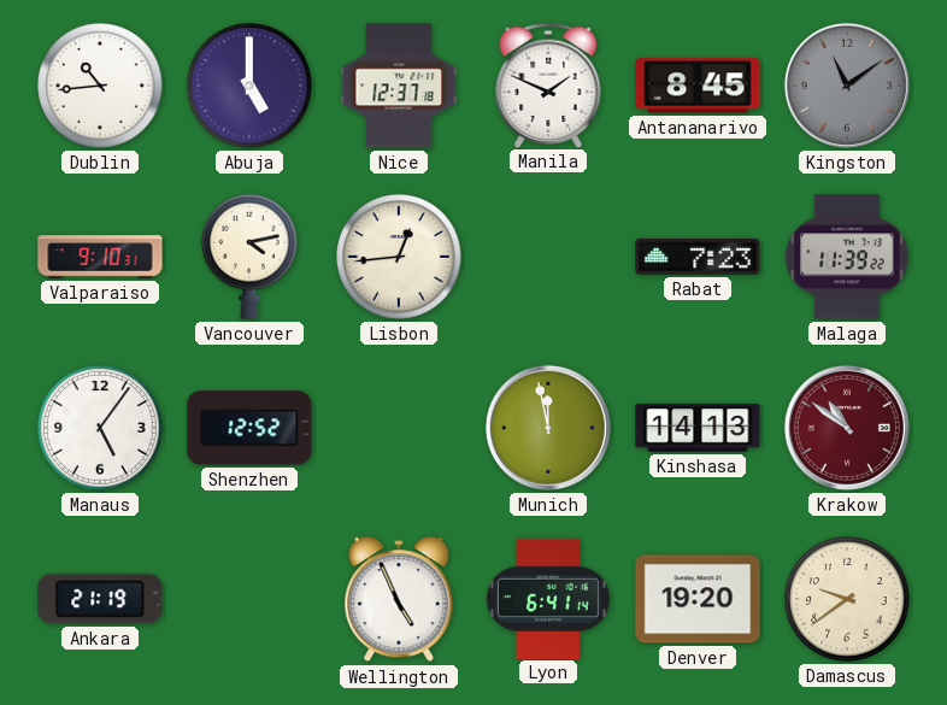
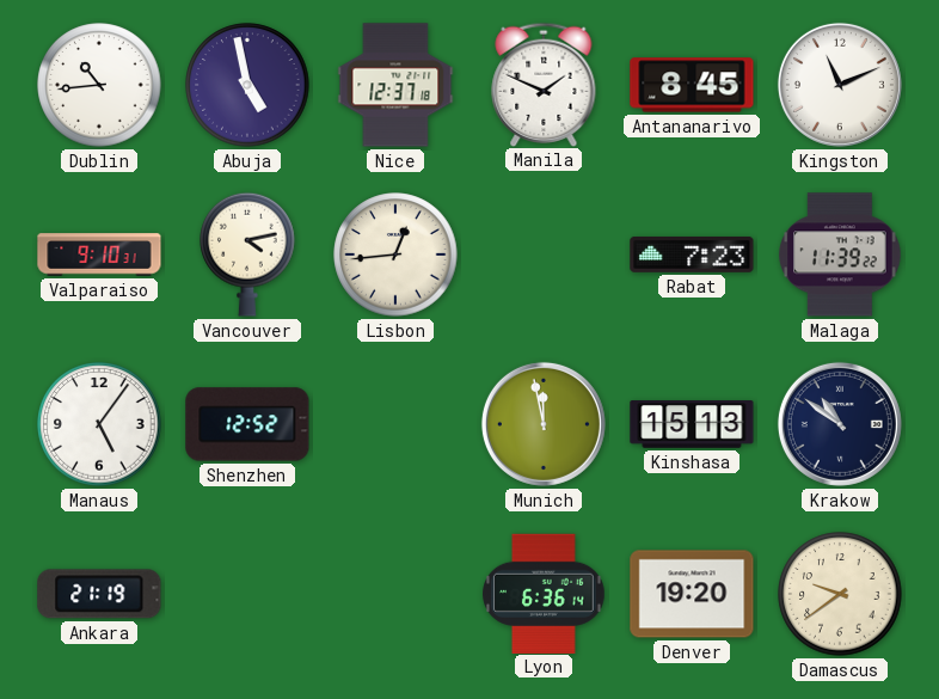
Abuja: 5:00 -> 4:58
Kingston: 11:09 -> 11:11
Kingston dial: grey -> white
Kinshasa: 14:13 -> 15:13
Krakow dial: burgundy -> navy
Wellington: 4:56 -> none
Lyon: 6:41 -> 6:36
